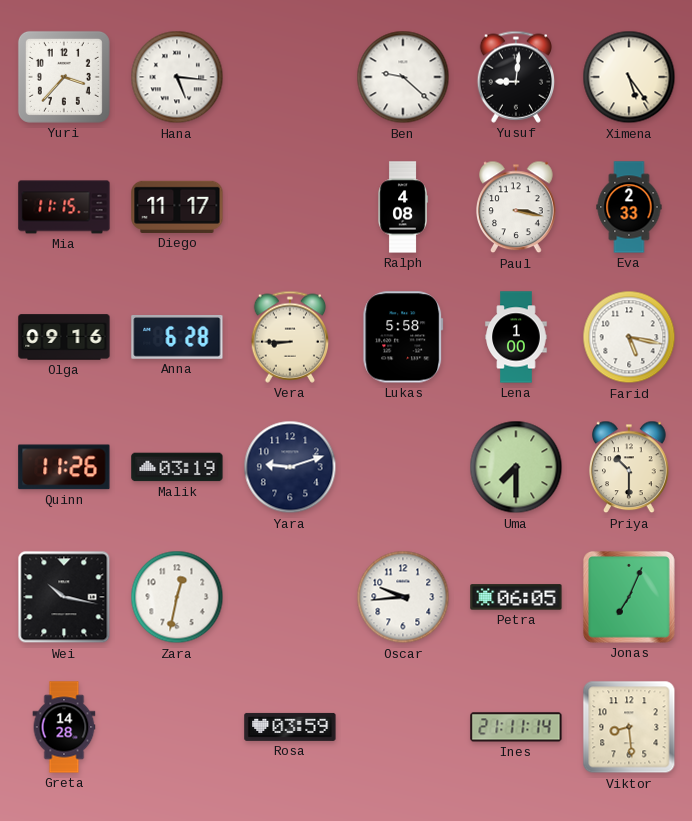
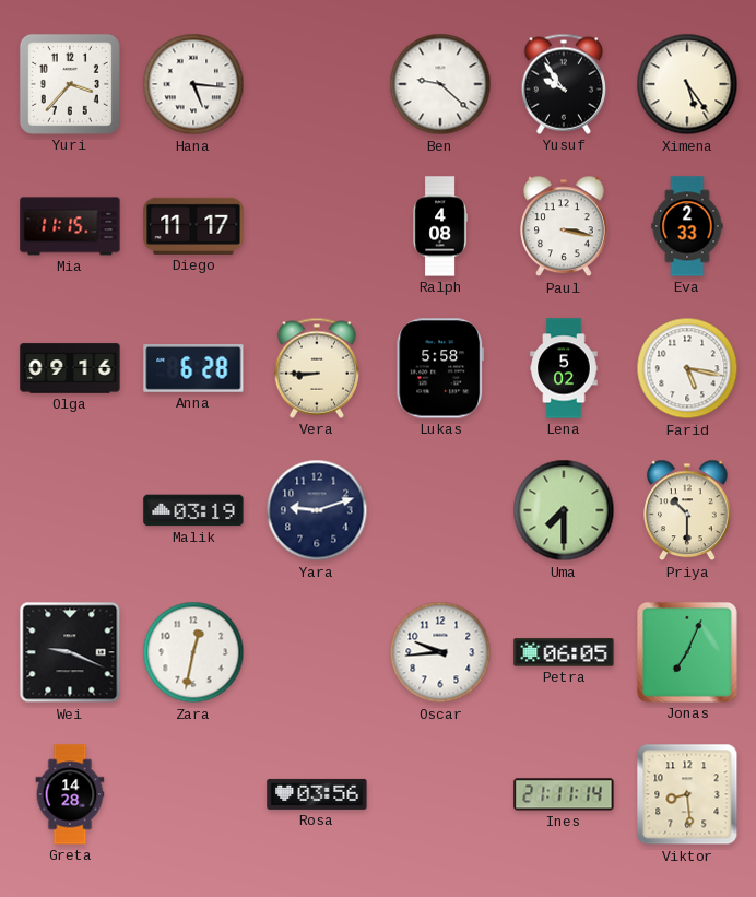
Yusuf: 9:01 -> 9:54
Lena: 1:00 -> 5:02
Quinn: 11:26 -> none
Wei: 10:17 -> 9:19
Rosa: 03:59 -> 03:56
